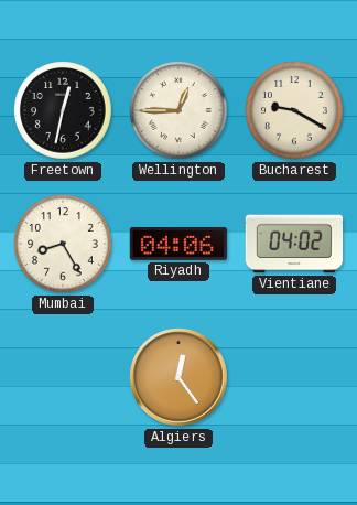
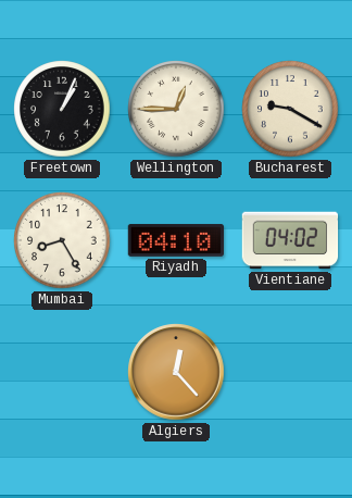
Freetown: 12:32 -> 1:04
Riyadh: 04:06 -> 04:10
Algiers: 12:24 -> 12:23
